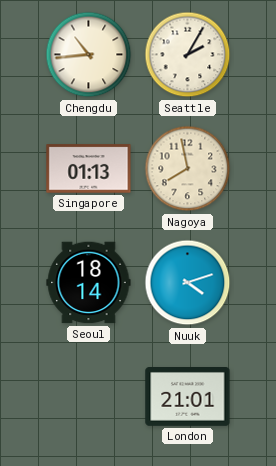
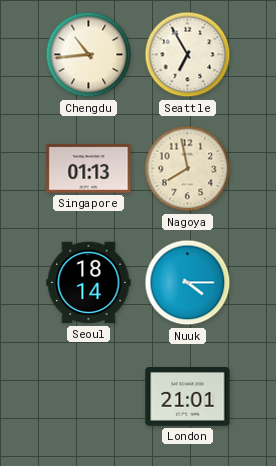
Seattle: 2:05 -> 6:55
Nuuk: 4:12 -> 4:15
